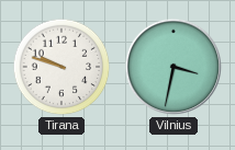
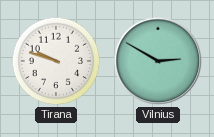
Vilnius: 3:32 -> 2:50
